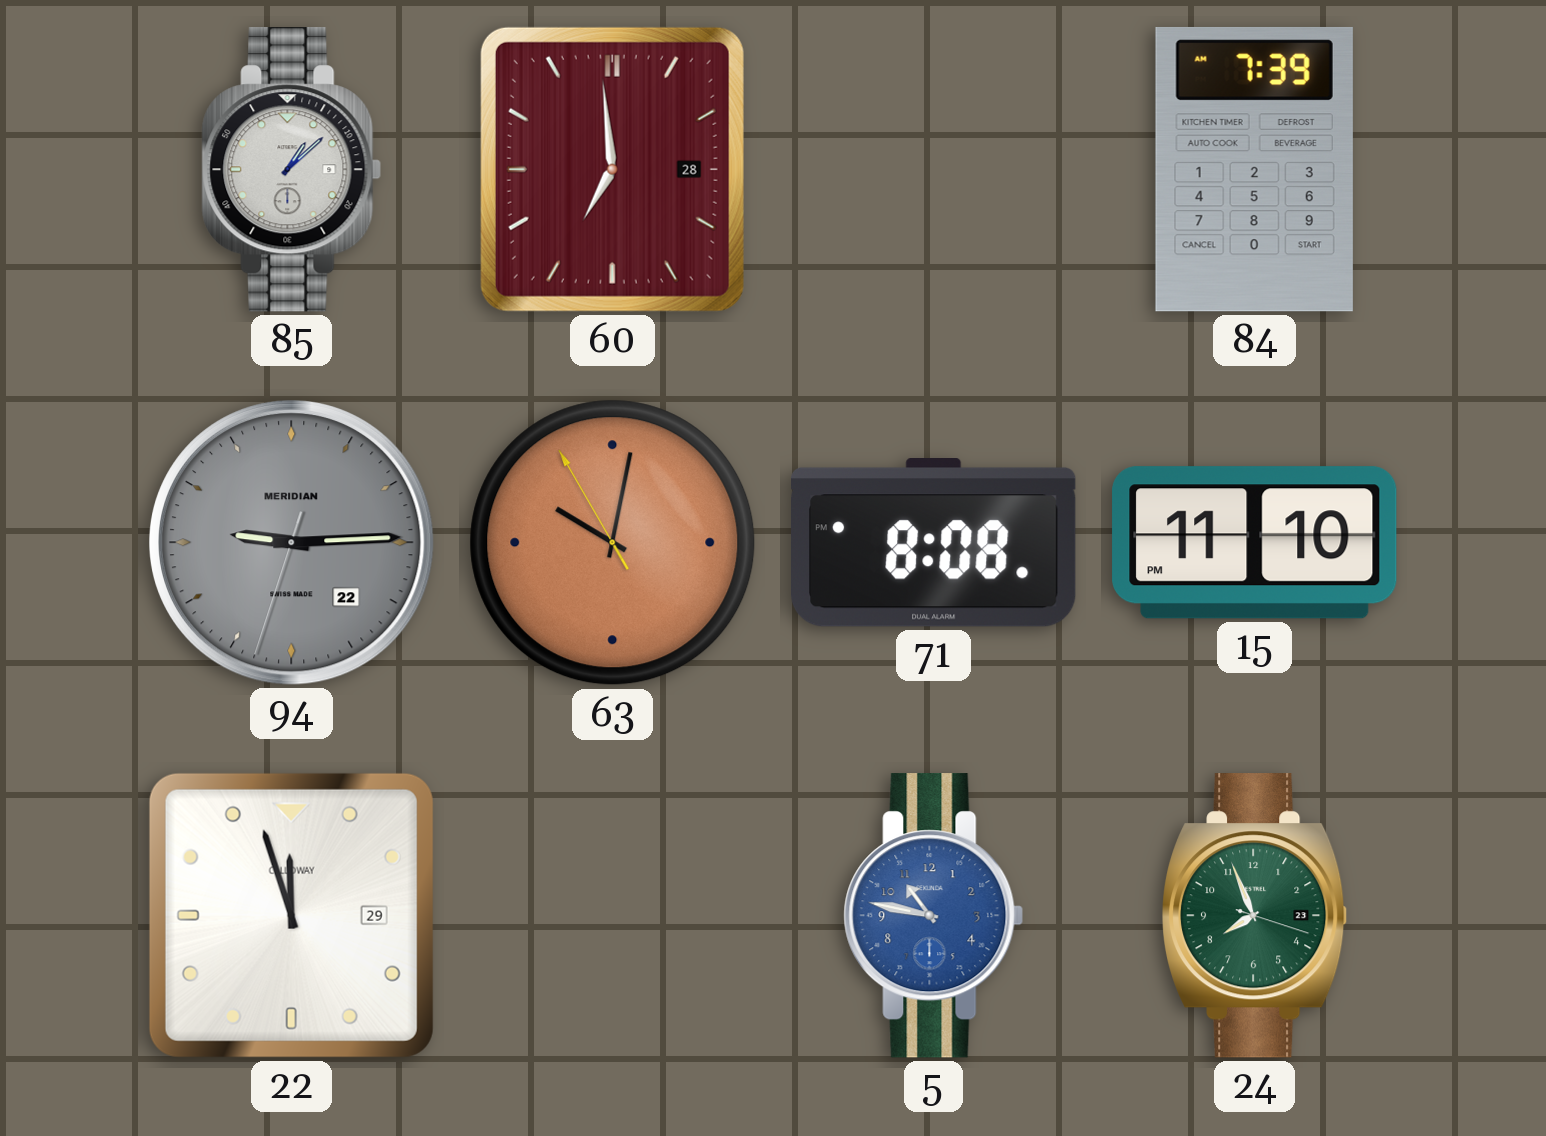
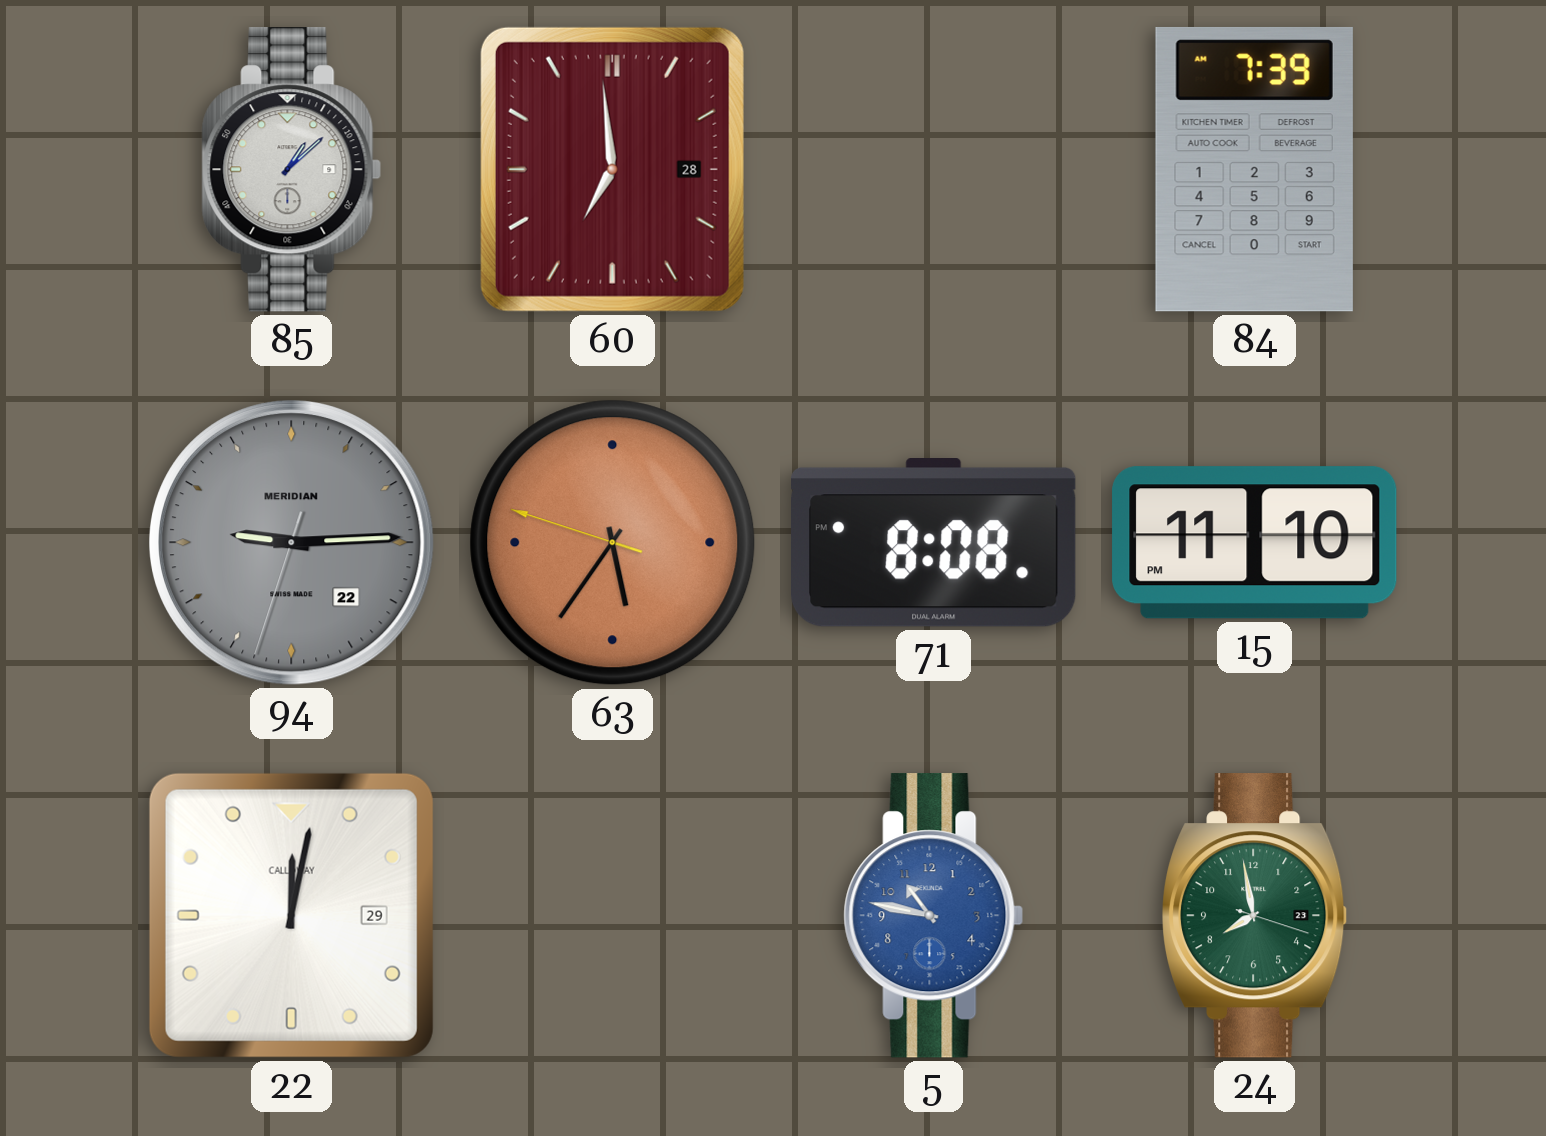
63: 10:01 -> 5:35
22: 11:57 -> 12:02
24: 7:56 -> 7:58
